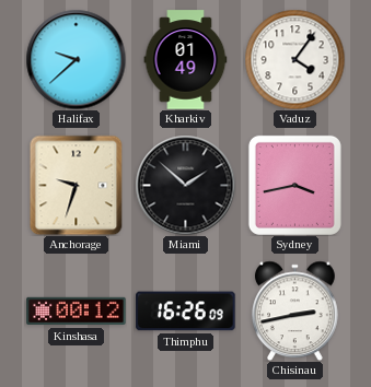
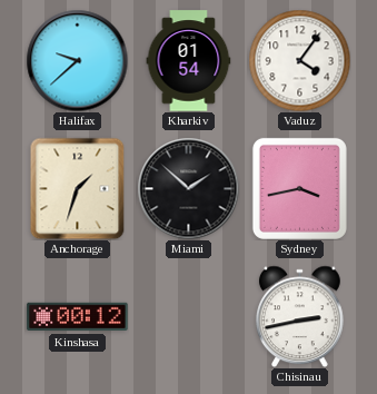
Kharkiv: 01:49 -> 01:54
Anchorage: 9:33 -> 1:33
Thimphu: 16:26 -> none
